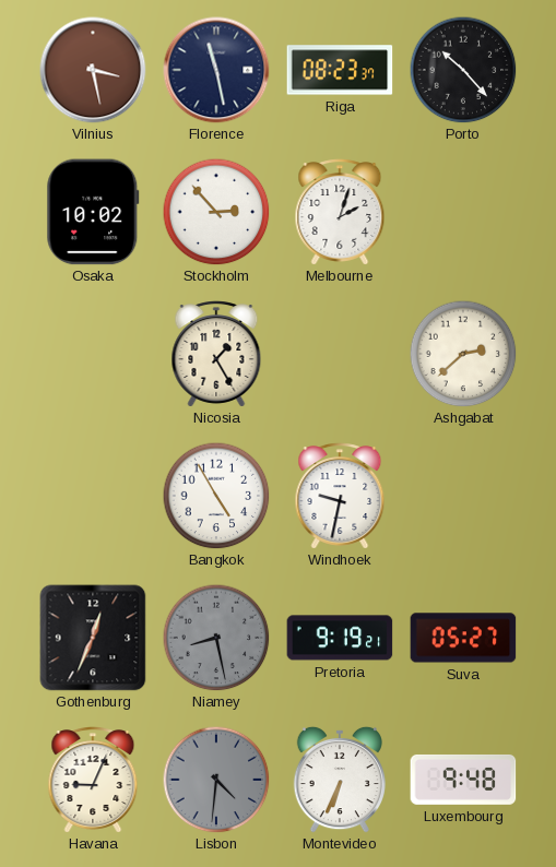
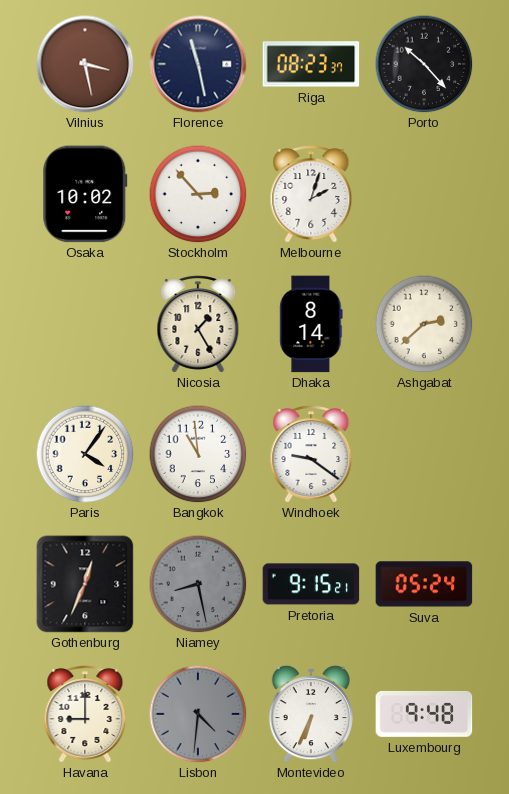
Dhaka: none -> 8:14
Paris: none -> 4:06
Bangkok: 4:55 -> 10:59
Windhoek: 9:32 -> 9:21
Pretoria: 9:19 -> 9:15
Suva: 05:27 -> 05:24
Havana: 9:04 -> 9:00
